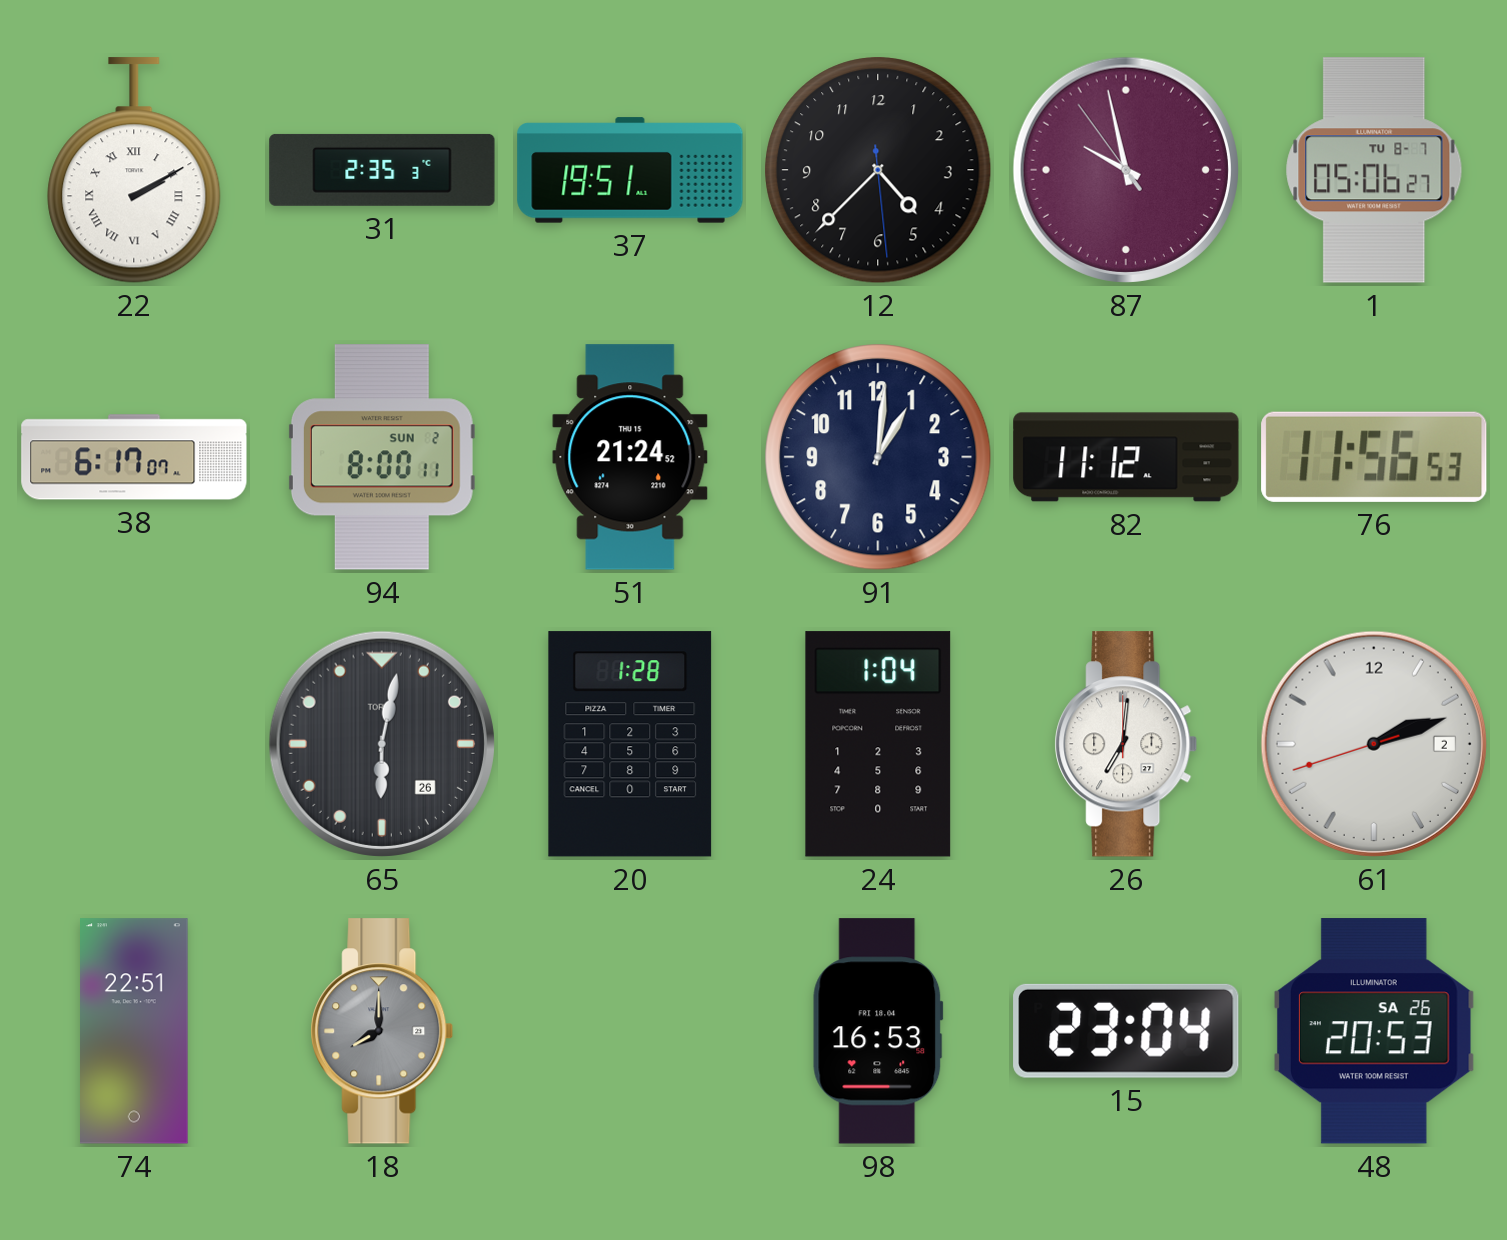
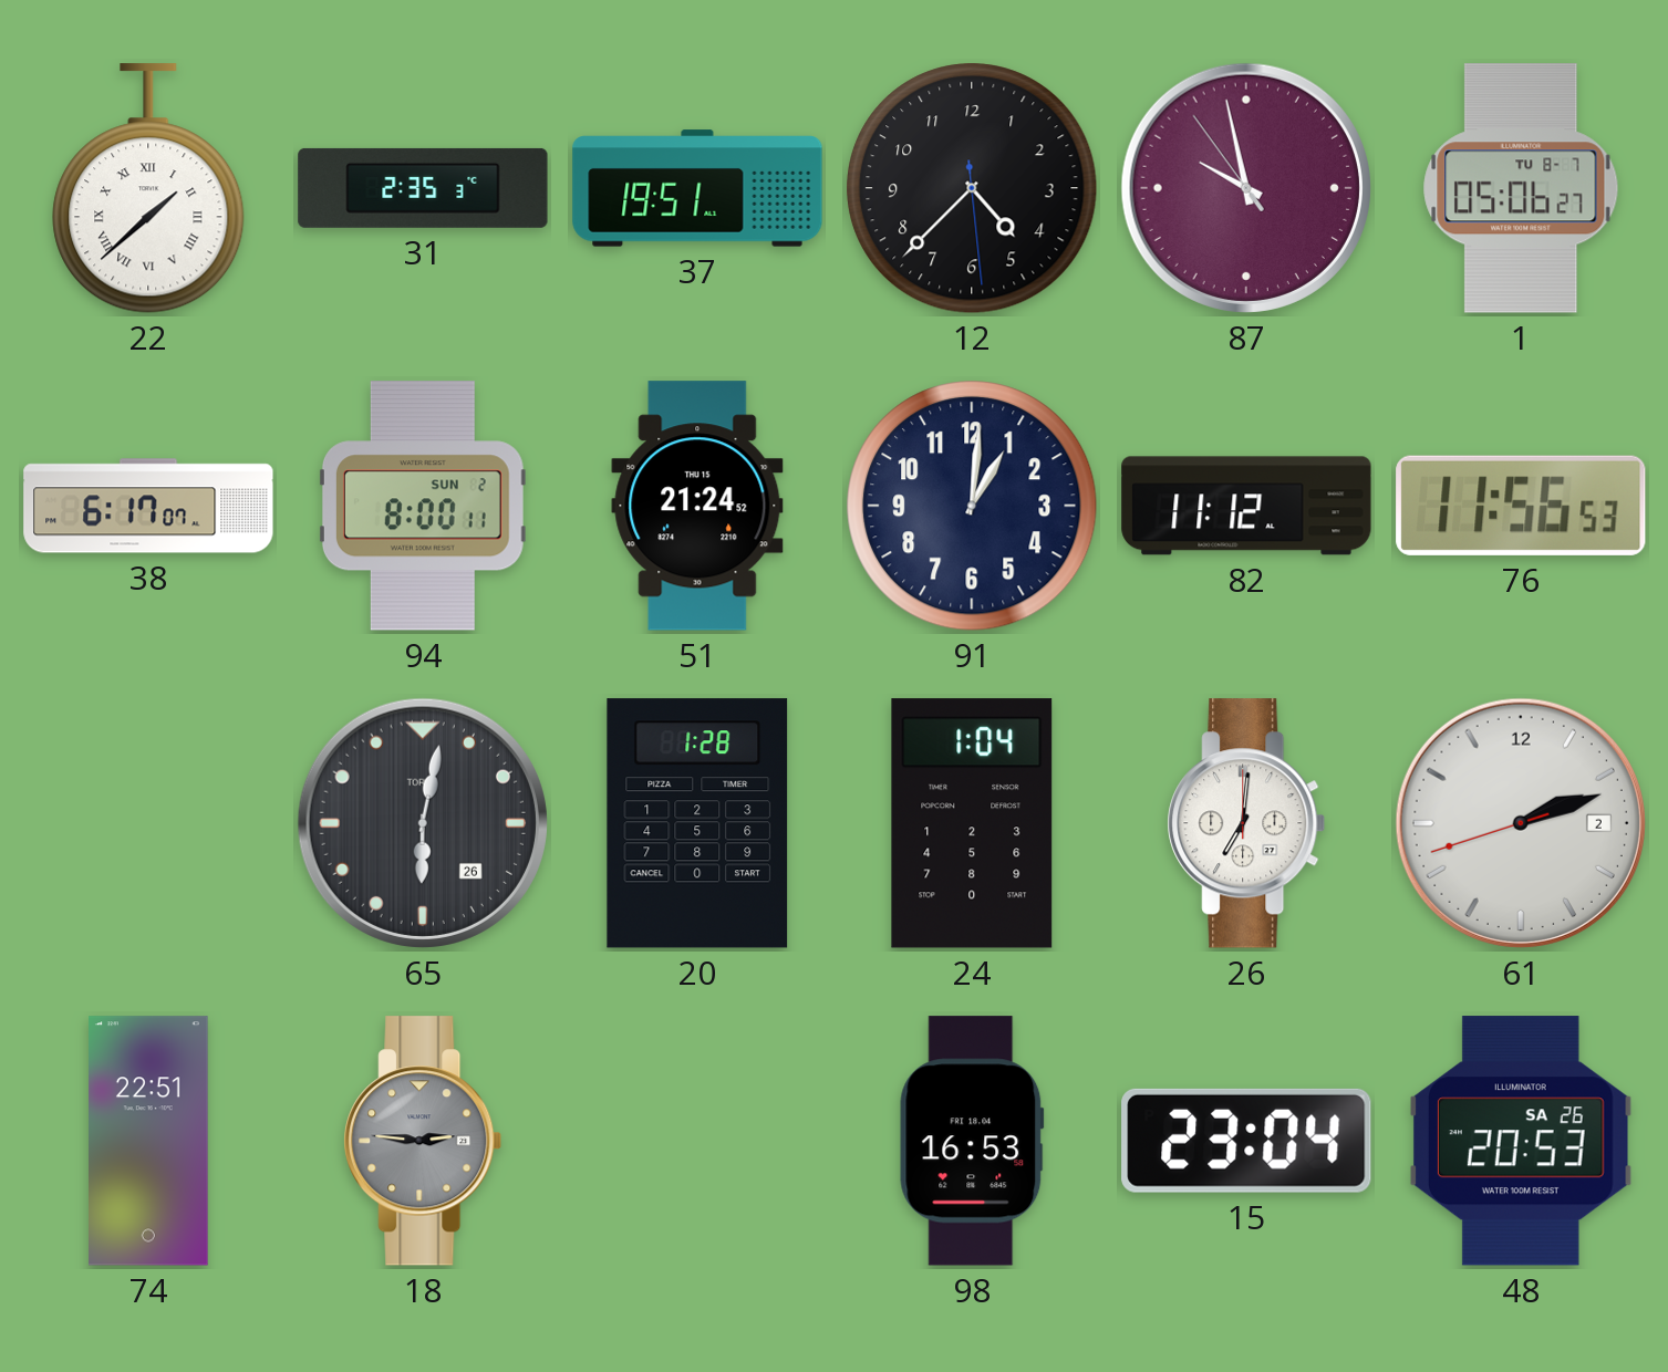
22: 2:10 -> 1:38
18: 8:00 -> 2:46
